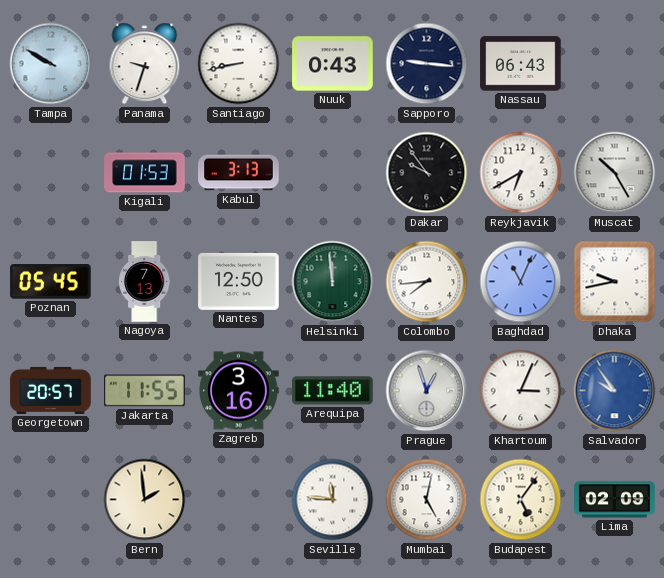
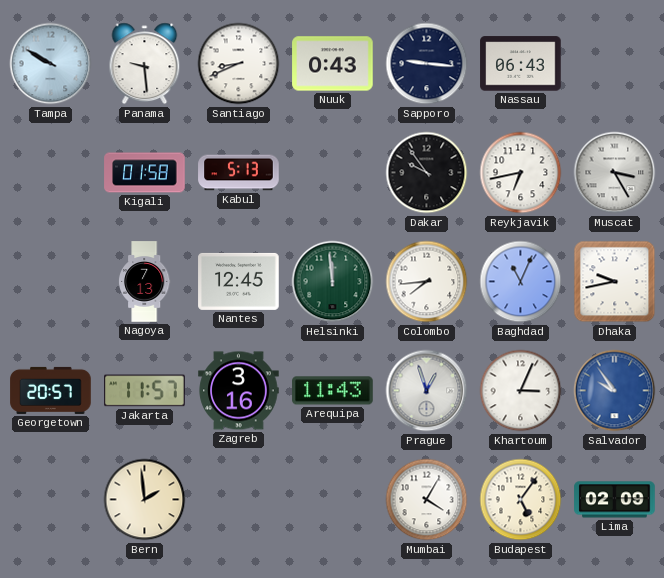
Panama: 9:33 -> 9:29
Santiago: 8:43 -> 8:41
Kigali: 01:53 -> 01:58
Kabul: 3:13 -> 5:13
Reykjavik: 6:40 -> 6:43
Muscat: 10:25 -> 3:25
Poznan: 05:45 -> none
Nantes: 12:50 -> 12:45
Jakarta: 11:55 -> 11:57
Arequipa: 11:40 -> 11:43
Seville: 11:46 -> none
Mumbai: 5:02 -> 4:05
